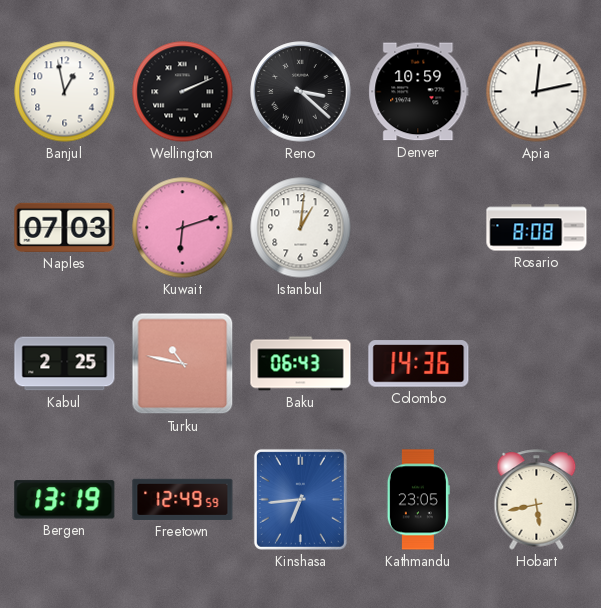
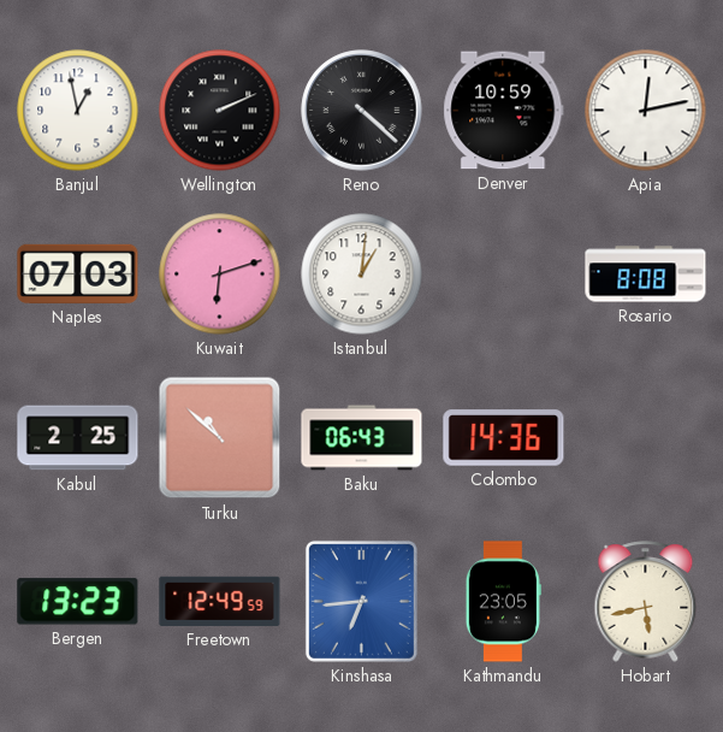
Reno: 3:22 -> 4:22
Turku: 10:47 -> 10:52
Bergen: 13:19 -> 13:23
